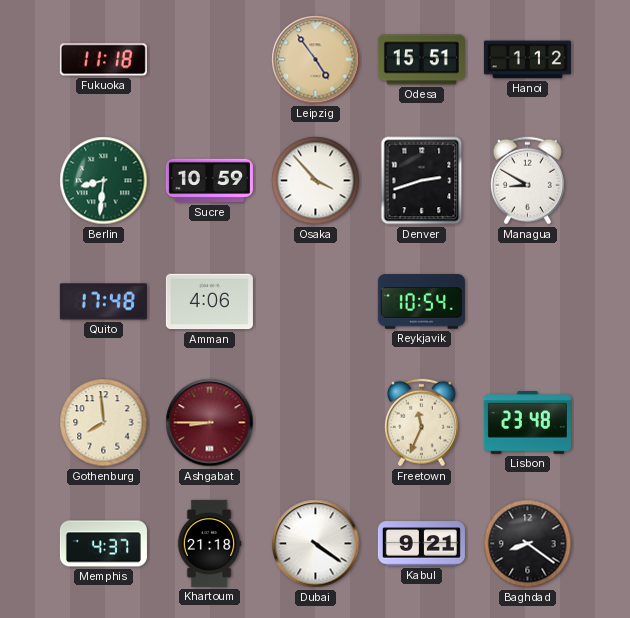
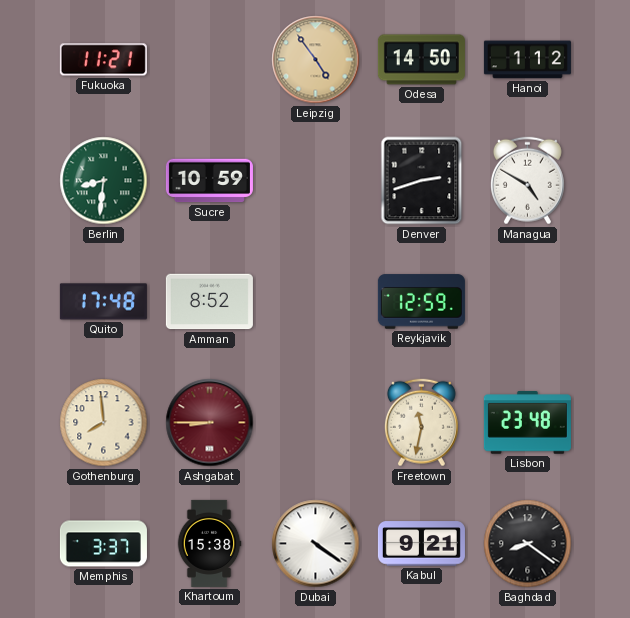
Fukuoka: 11:18 -> 11:21
Odesa: 15:51 -> 14:50
Osaka: 3:53 -> none
Managua: 8:50 -> 4:50
Amman: 4:06 -> 8:52
Reykjavik: 10:54 -> 12:59
Freetown: 11:34 -> 11:32
Memphis: 4:37 -> 3:37
Khartoum: 21:18 -> 15:38
